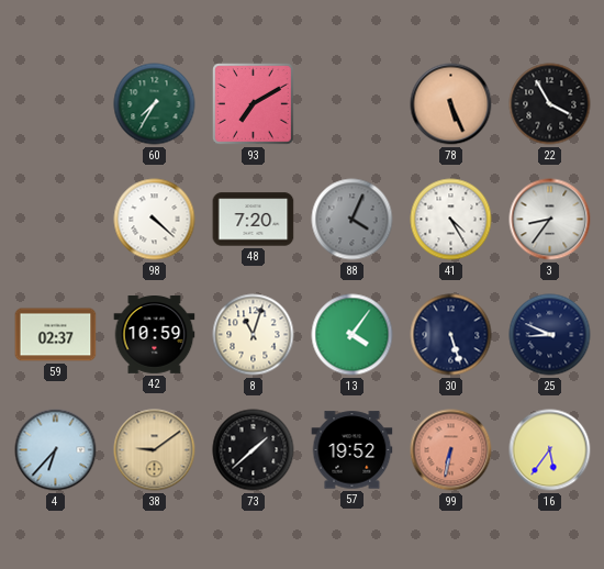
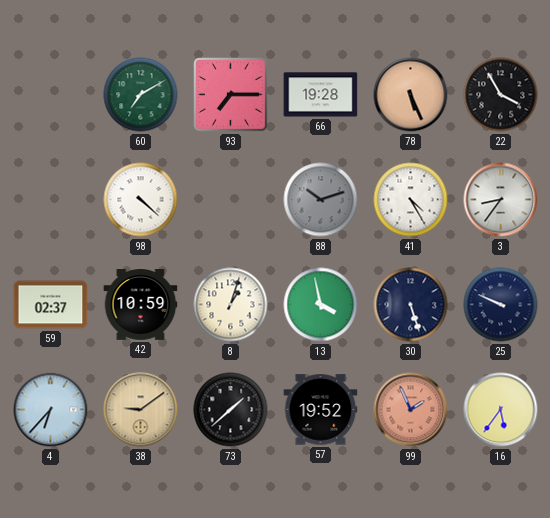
60: 7:35 -> 7:10
93: 7:10 -> 7:15
66: none -> 19:28
48: 7:20 -> none
88: 4:04 -> 10:12
8: 11:03 -> 1:03
13: 4:06 -> 3:58
25: 8:49 -> 9:49
99: 6:32 -> 1:56
